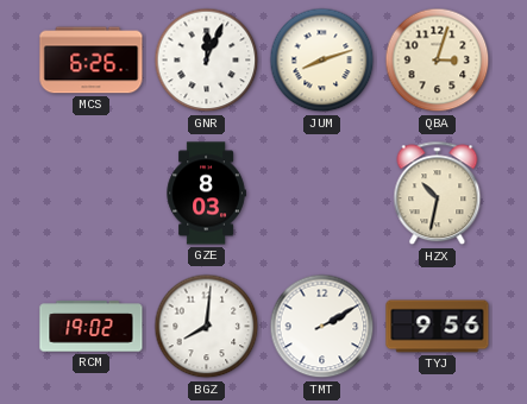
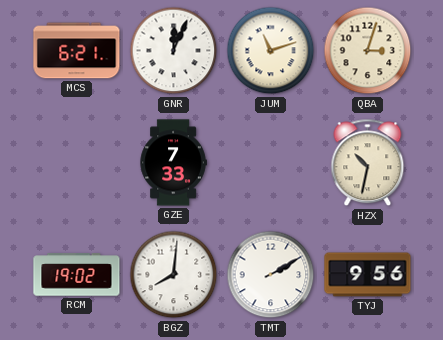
MCS: 6:26 -> 6:21
JUM: 8:12 -> 11:12
GZE: 8:03 -> 7:33
